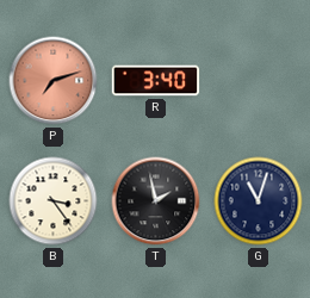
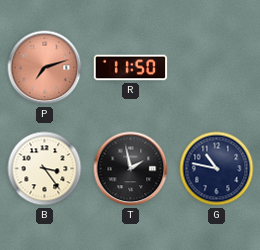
R: 3:40 -> 11:50
G: 11:03 -> 10:47
